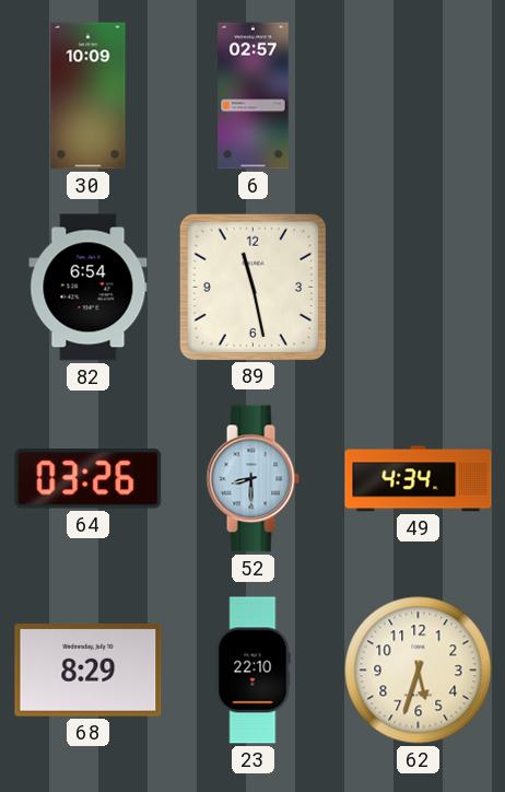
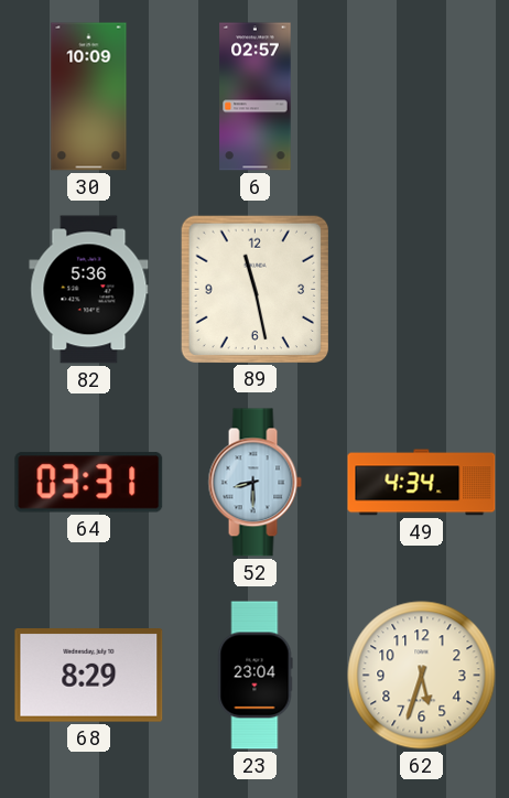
82: 6:54 -> 5:36
64: 03:26 -> 03:31
23: 22:10 -> 23:04
